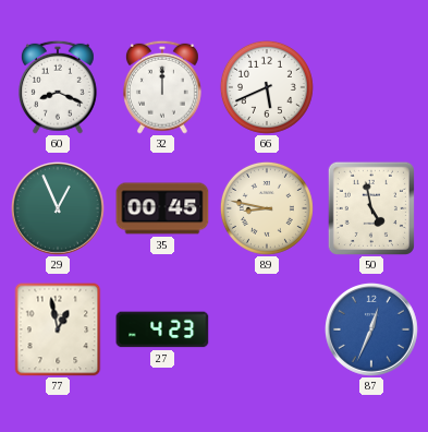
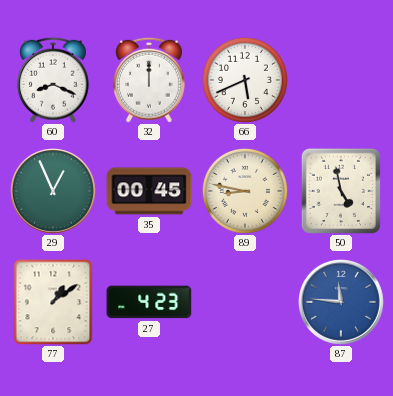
77: 12:58 -> 1:09
87: 12:34 -> 11:46
